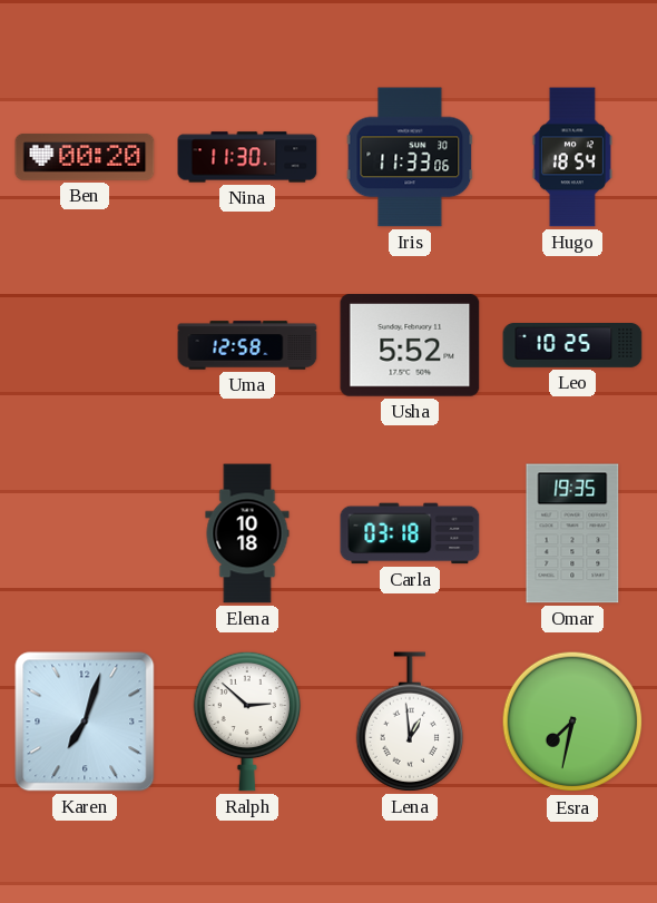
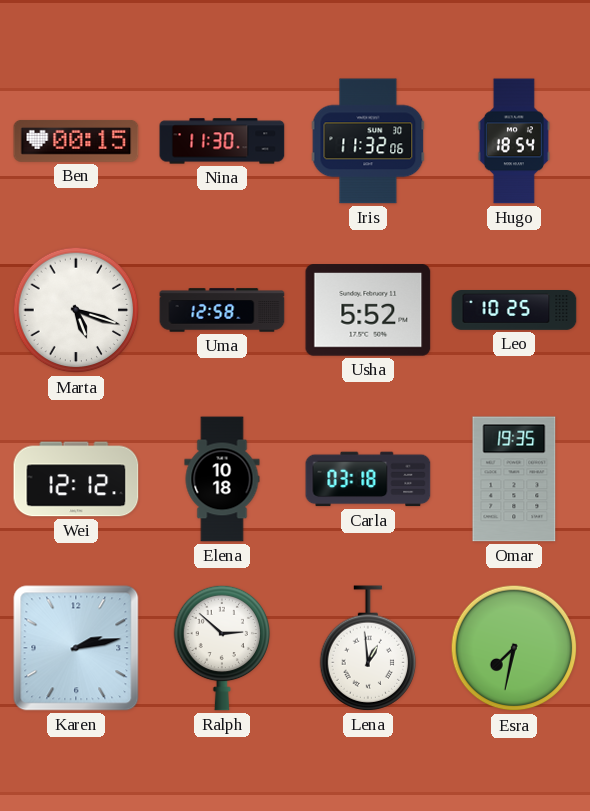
Ben: 00:20 -> 00:15
Iris: 11:33 -> 11:32
Marta: none -> 5:18
Wei: none -> 12:12
Karen: 7:03 -> 2:13
